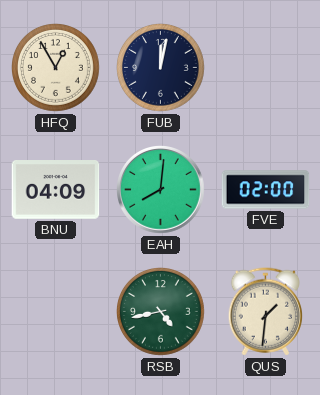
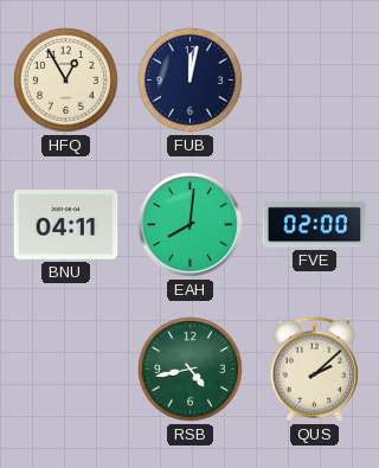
BNU: 04:09 -> 04:11
QUS: 1:31 -> 2:08
